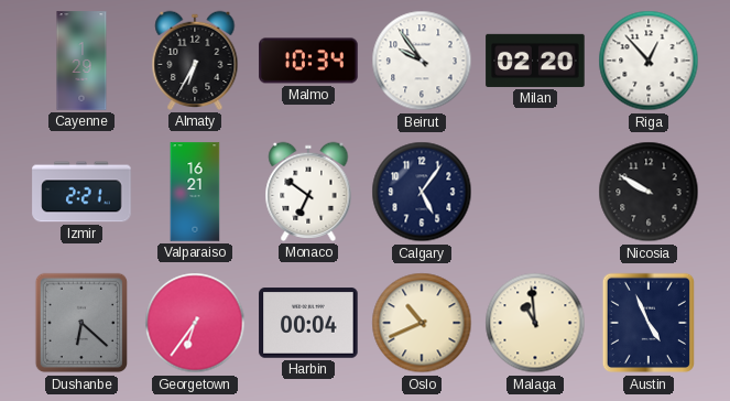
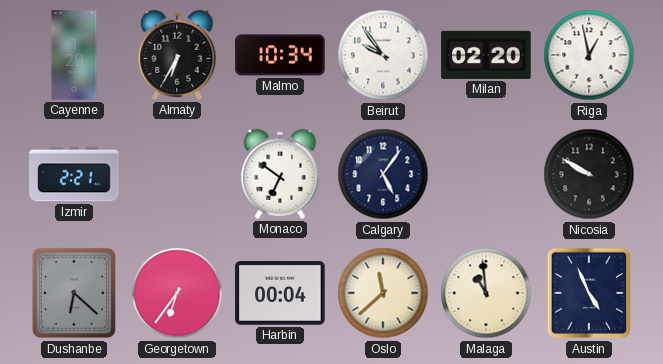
Riga: 12:53 -> 12:58
Valparaiso: 16:21 -> none
Oslo: 10:41 -> 11:38
